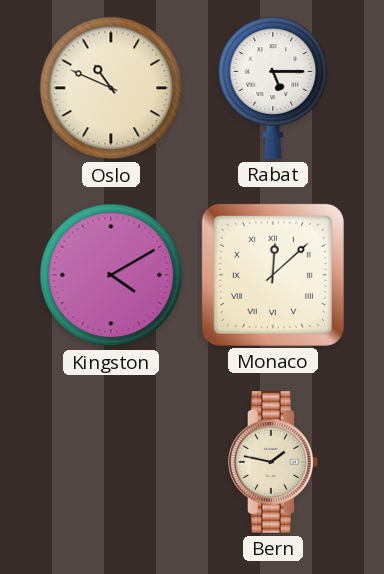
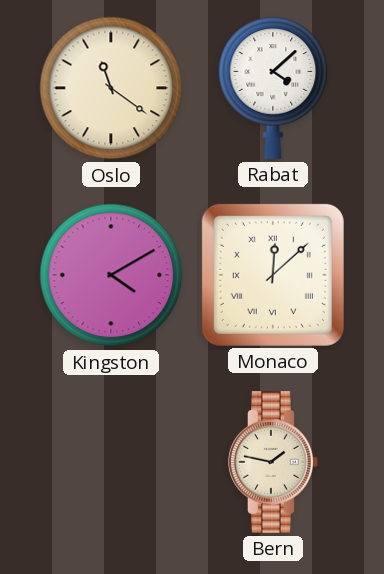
Oslo: 10:49 -> 11:21
Rabat: 5:15 -> 4:08
